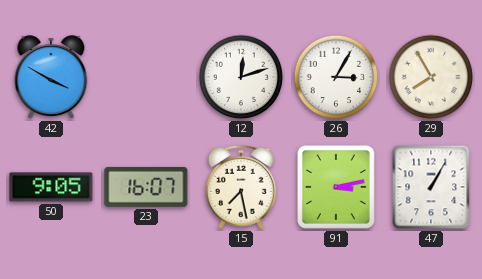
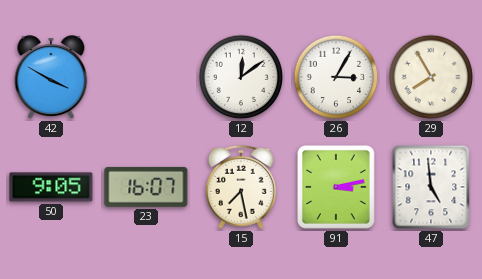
12: 12:12 -> 12:09
47: 1:05 -> 4:59
